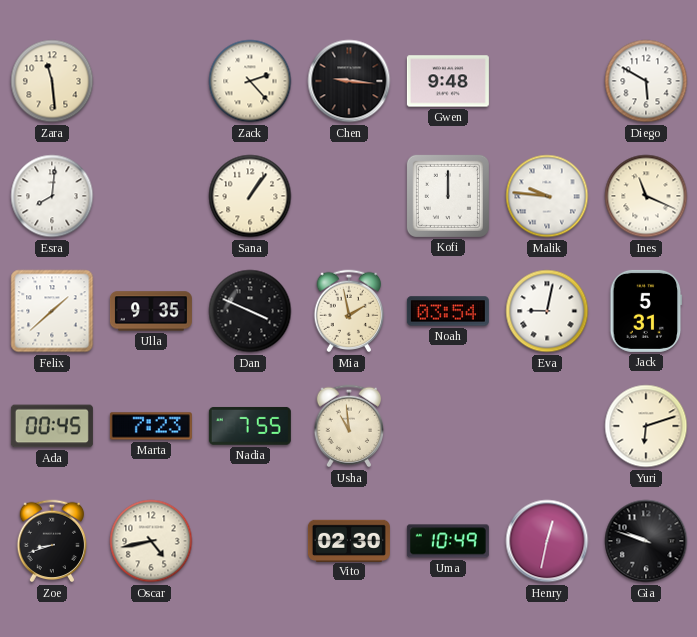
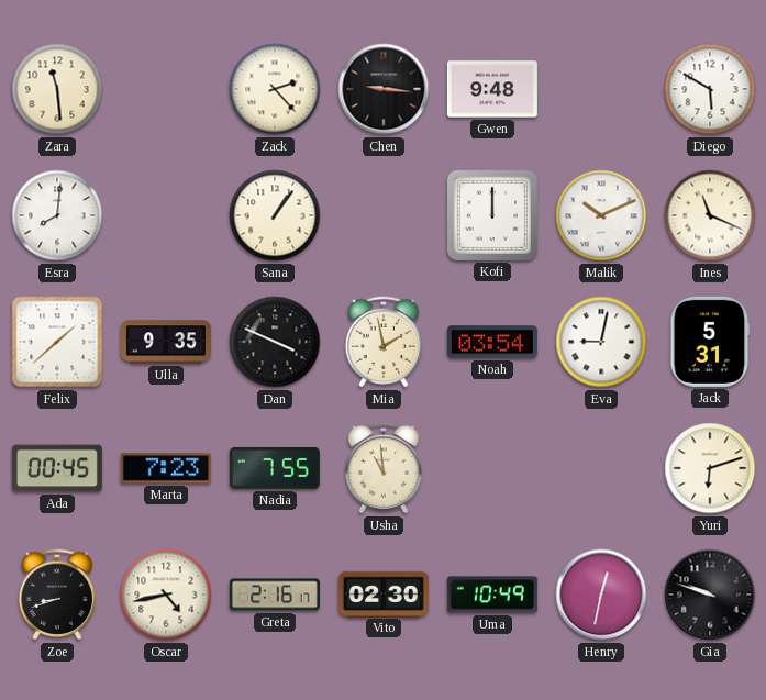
Malik: 9:46 -> 10:11
Greta: none -> 2:16
